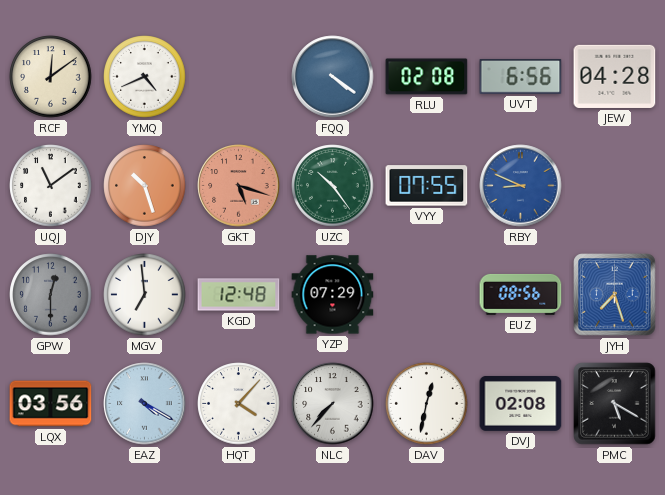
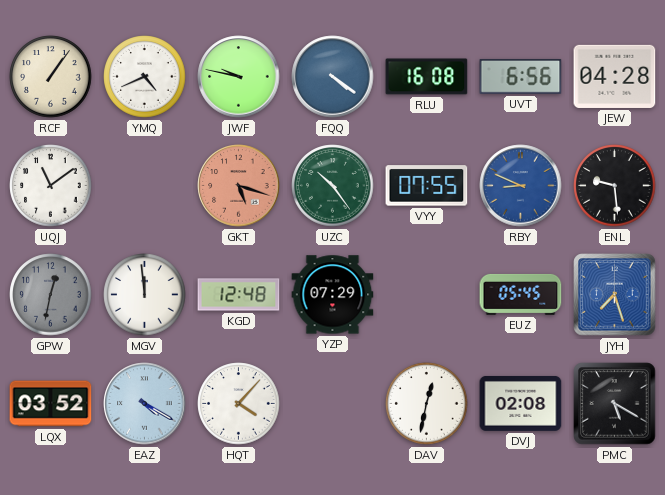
RCF: 12:09 -> 1:06
JWF: none -> 9:47
RLU: 02:08 -> 16:08
DJY: 10:27 -> none
ENL: none -> 9:29
GPW: 12:30 -> 12:32
MGV: 6:59 -> 11:59
EUZ: 08:56 -> 05:45
LQX: 03:56 -> 03:52
NLC: 7:37 -> none
